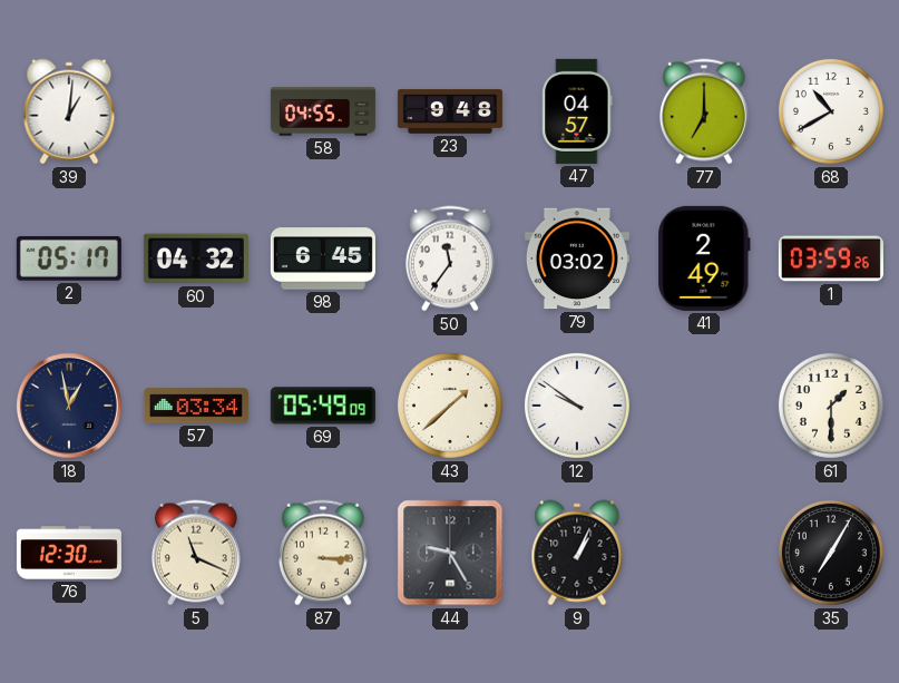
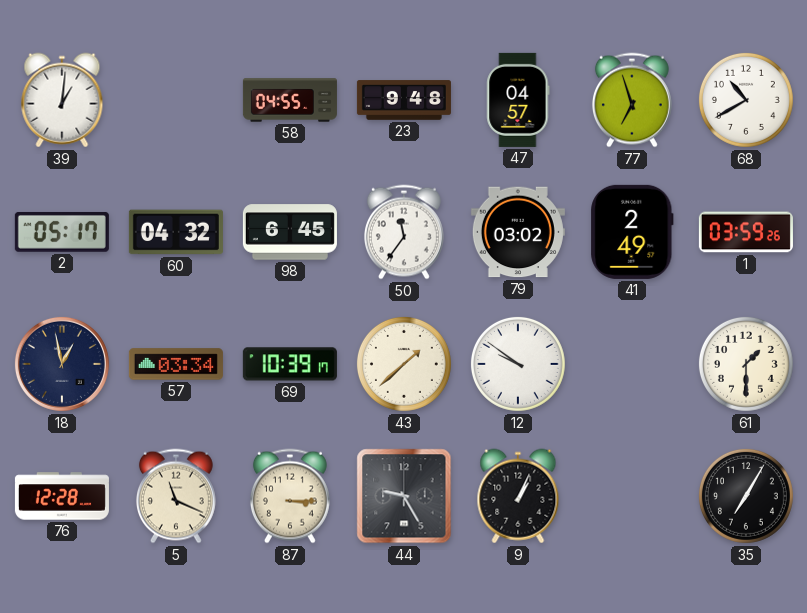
77: 7:00 -> 6:57
69: 05:49 -> 10:39
76: 12:30 -> 12:28
